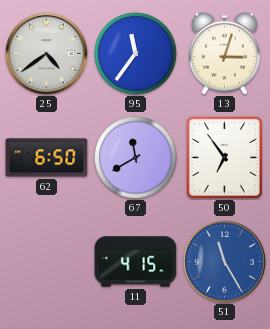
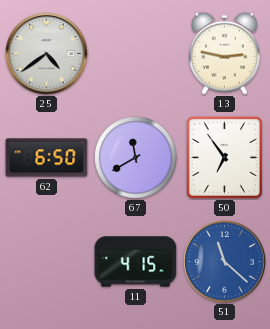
95: 11:36 -> none
13: 3:03 -> 2:47
51: 11:25 -> 11:22
